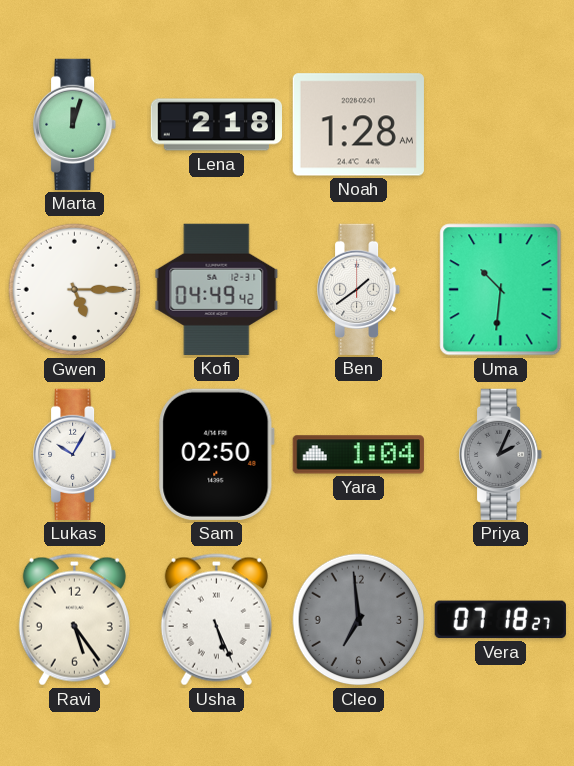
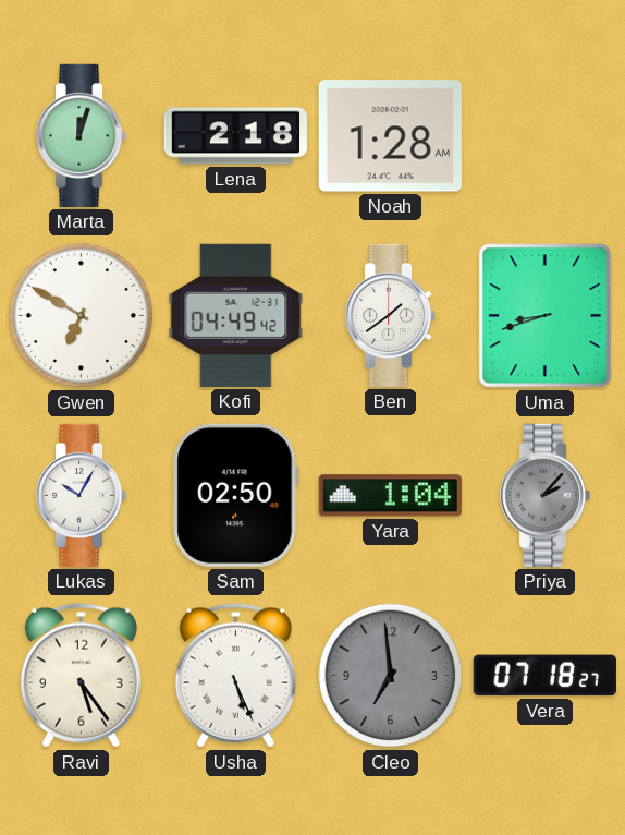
Gwen: 5:15 -> 6:50
Uma: 10:31 -> 8:42
Priya: 2:04 -> 2:07
